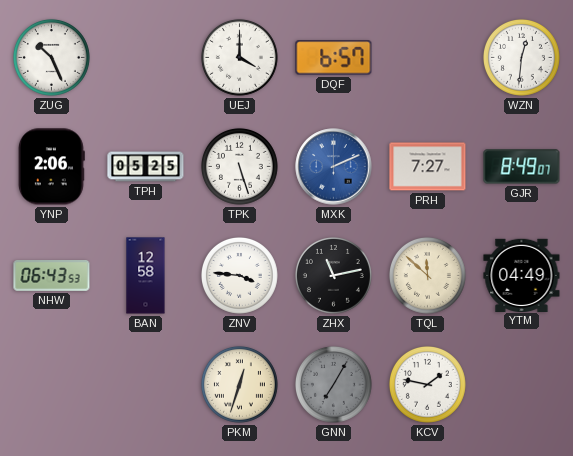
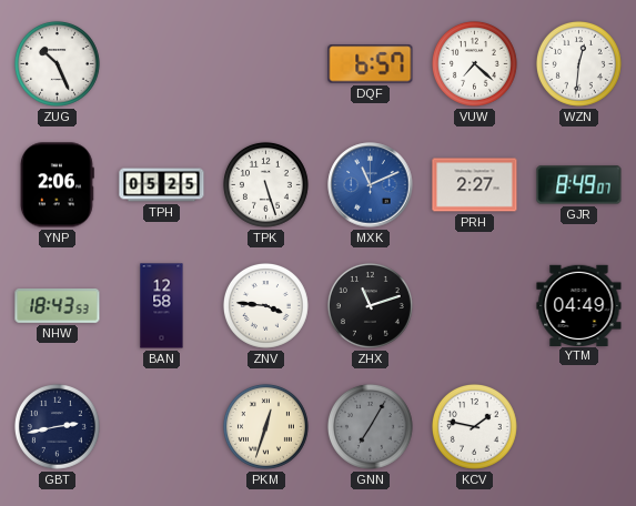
UEJ: 4:00 -> none
VUW: none -> 7:22
MXK: 2:11 -> 11:11
PRH: 7:27 -> 2:27
NHW: 06:43 -> 18:43
ZHX: 11:13 -> 11:12
TQL: 11:52 -> none
GBT: none -> 2:43
